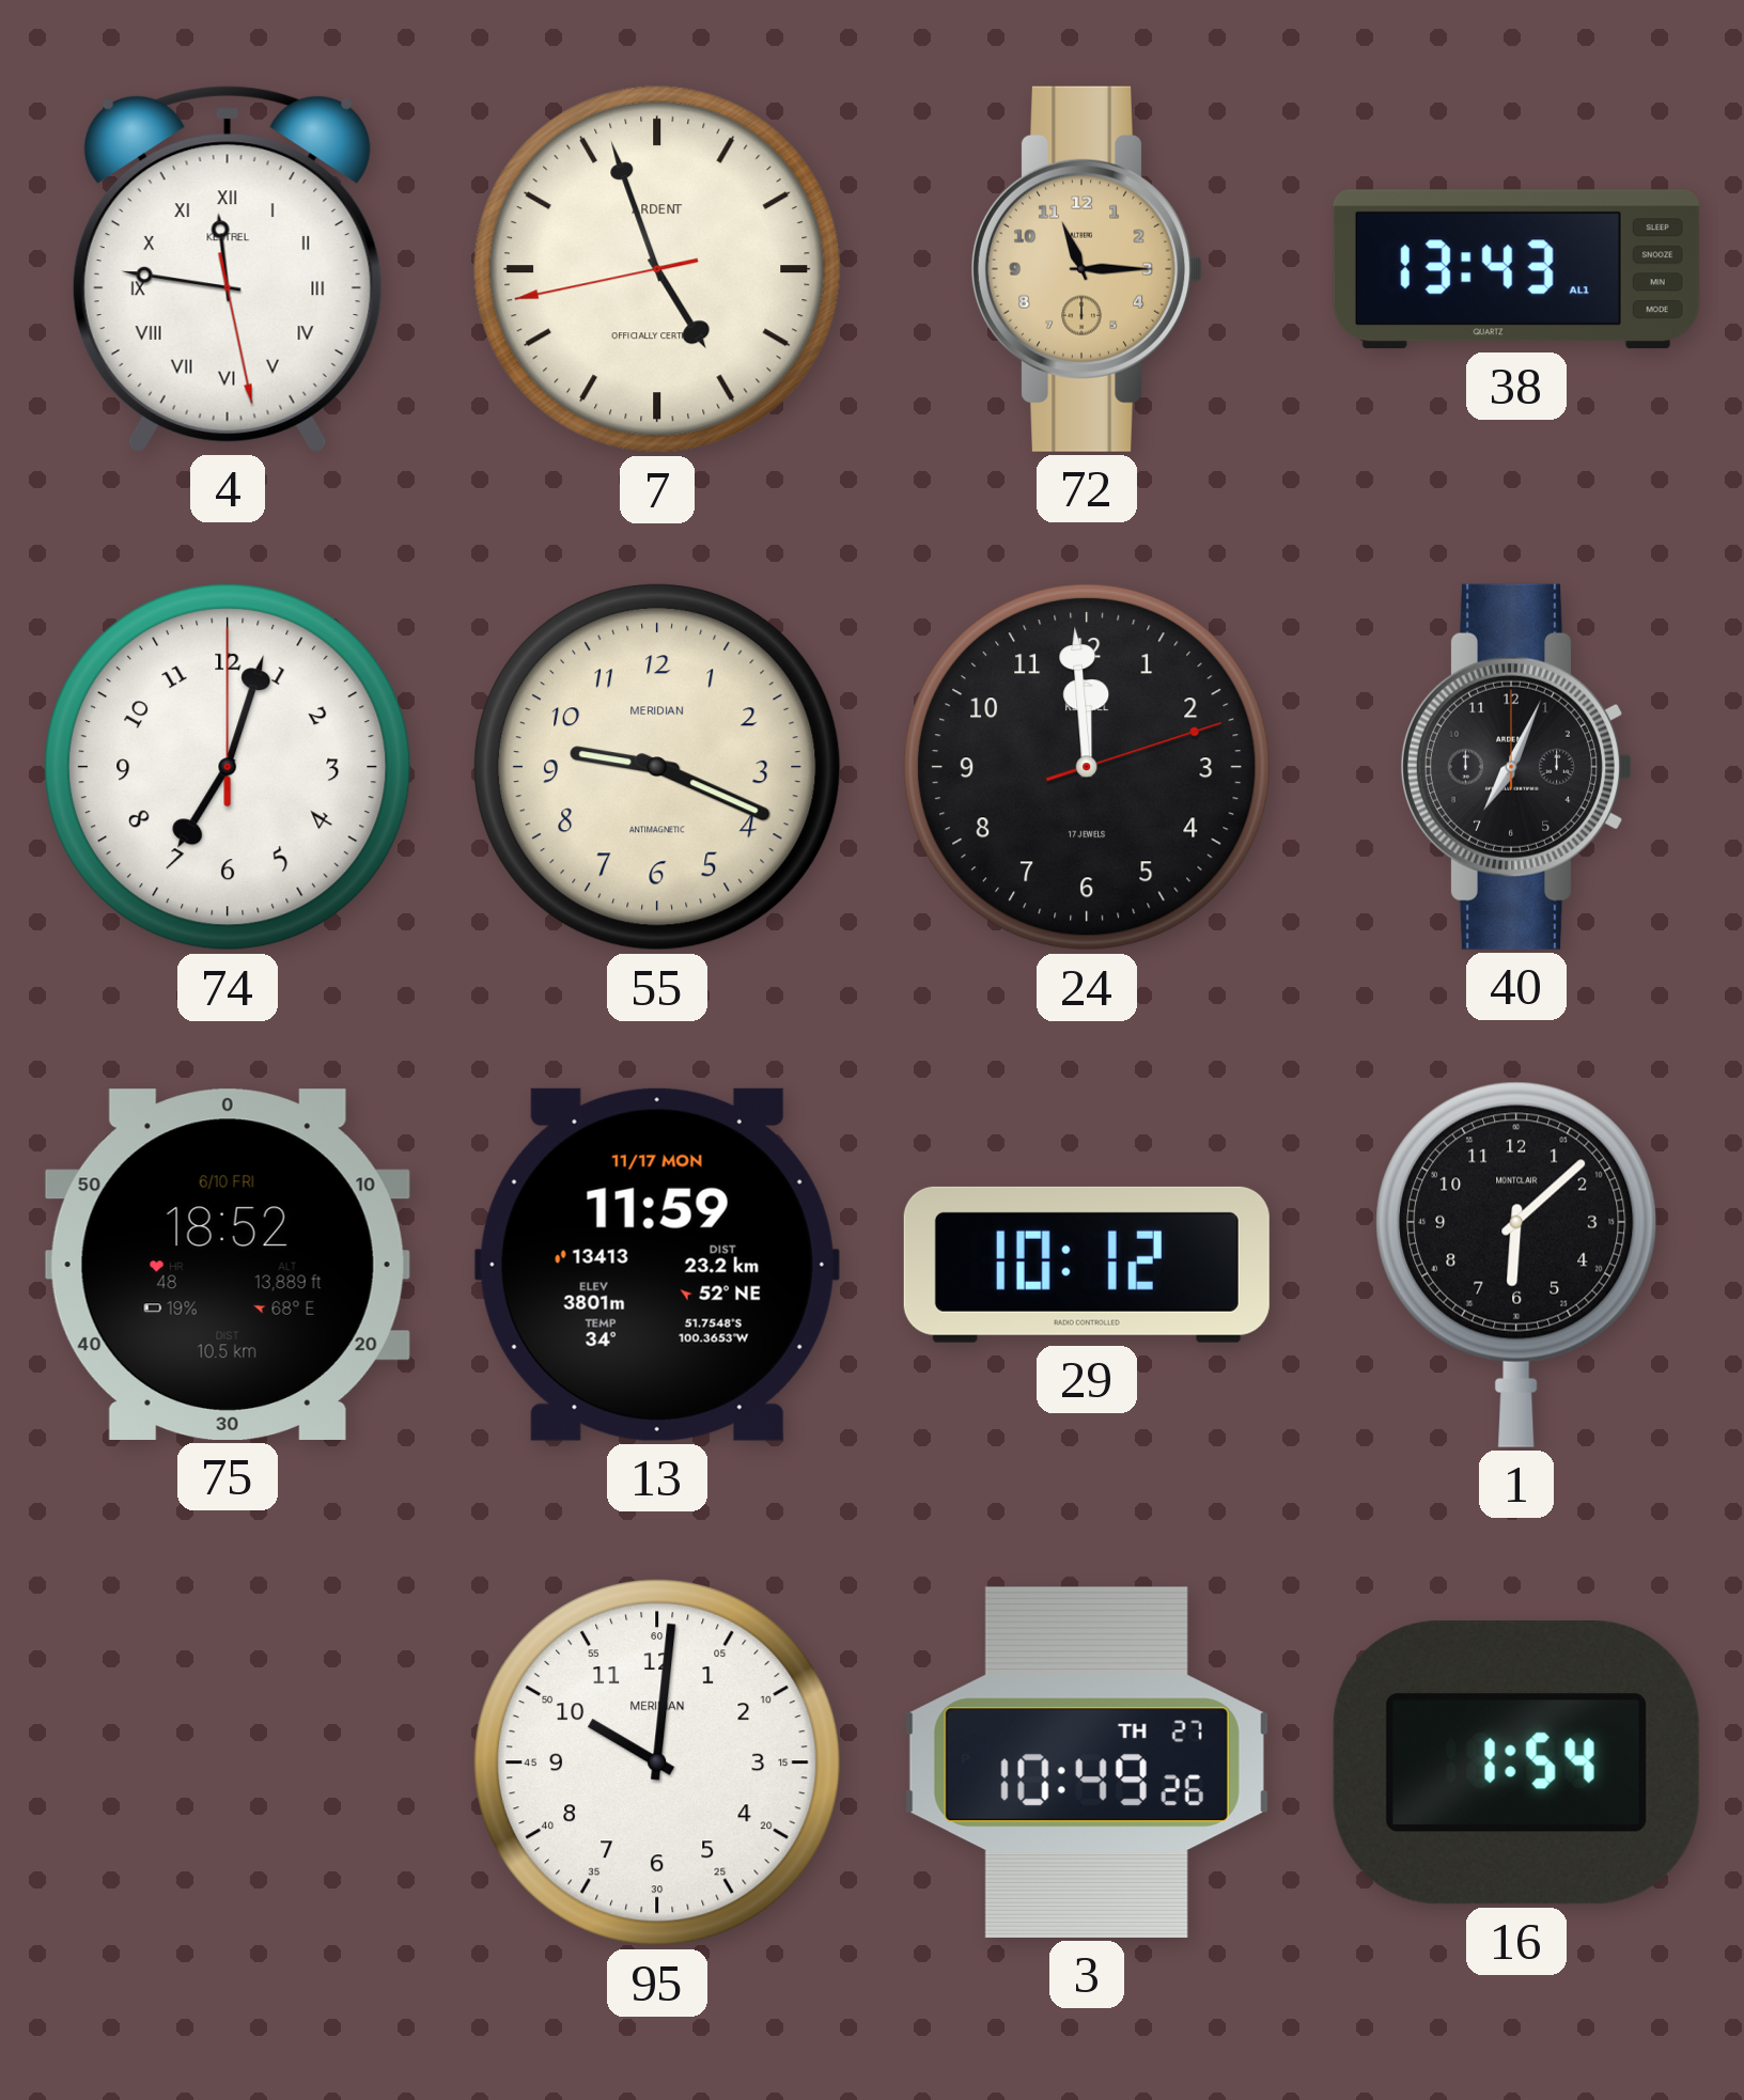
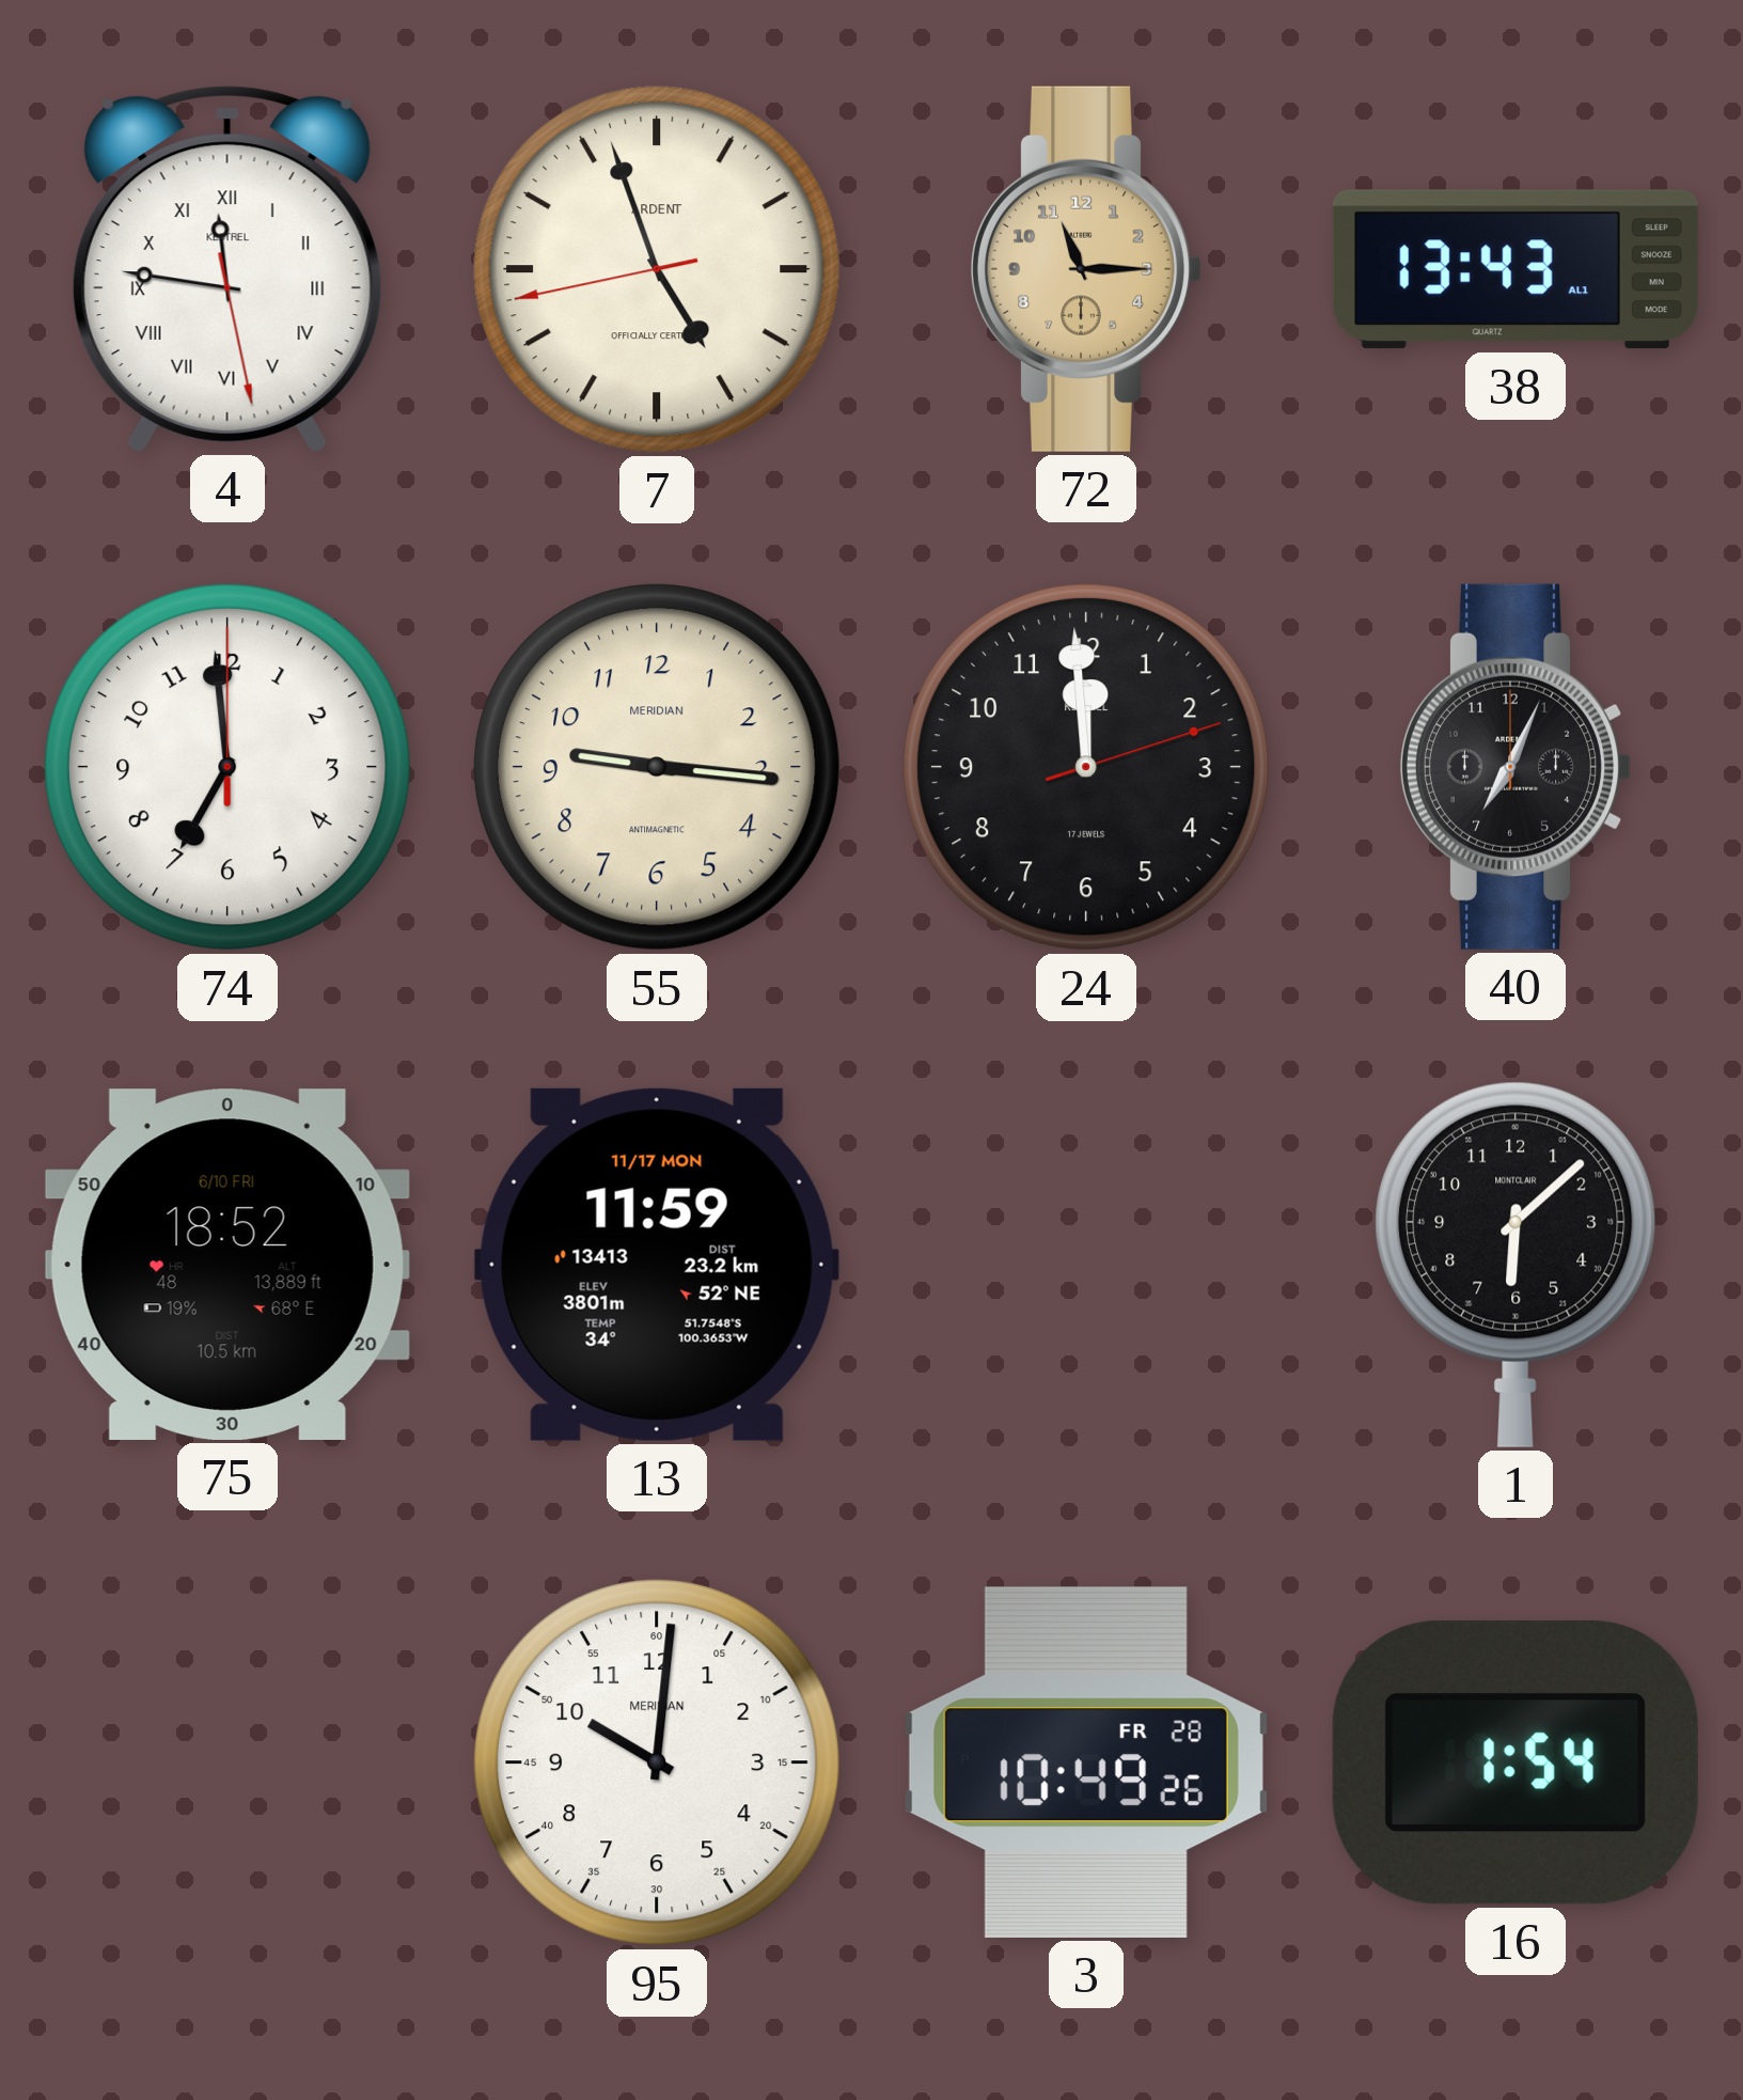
74: 7:03 -> 6:59
55: 9:19 -> 9:16
29: 10:12 -> none
3 date: TH 27 -> FR 28
